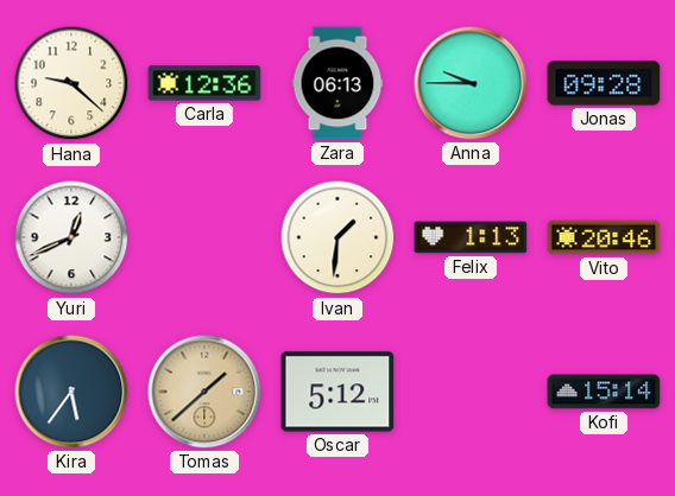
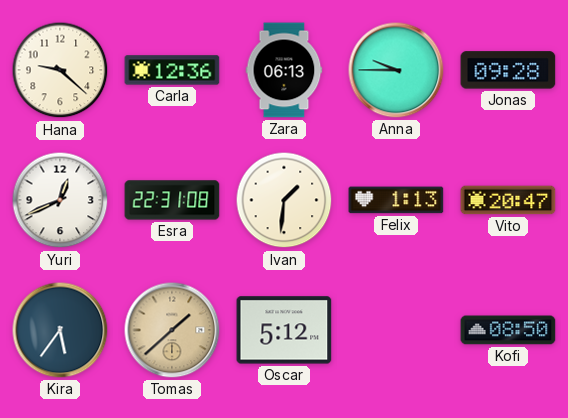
Esra: none -> 22:31
Vito: 20:46 -> 20:47
Kofi: 15:14 -> 08:50
